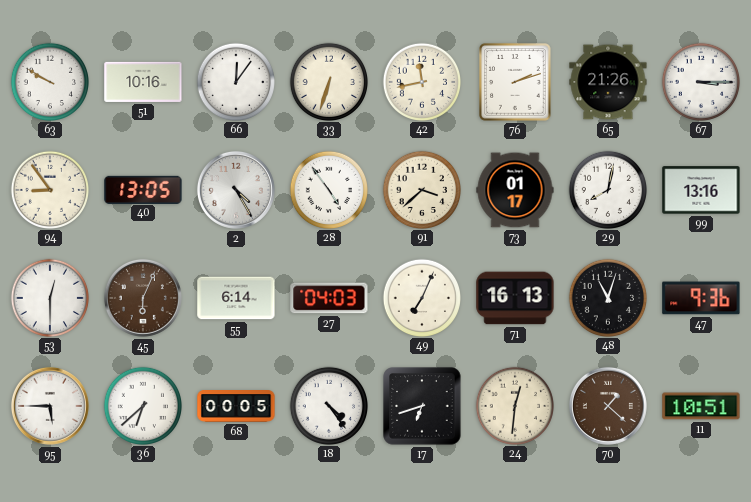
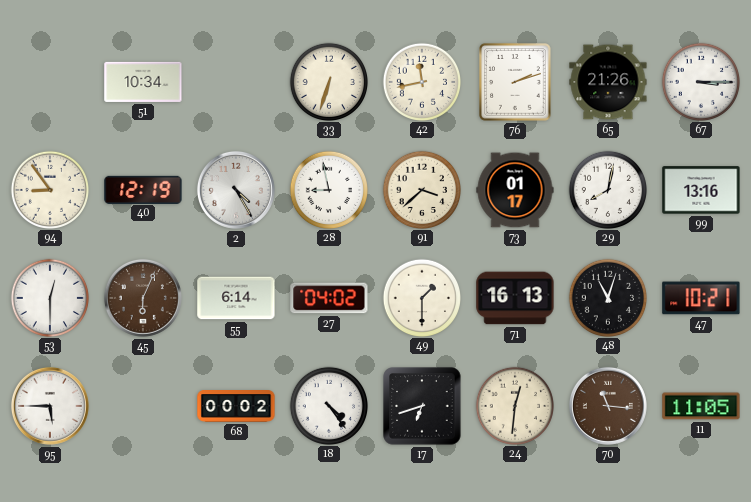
63: 9:50 -> none
51: 10:16 -> 10:34
66: 12:06 -> none
40: 13:05 -> 12:19
28: 4:54 -> 8:58
27: 04:03 -> 04:02
49: 7:04 -> 1:30
47: 9:36 -> 10:21
36: 6:38 -> none
68: 00:05 -> 00:02
70: 1:22 -> 11:16
11: 10:51 -> 11:05
